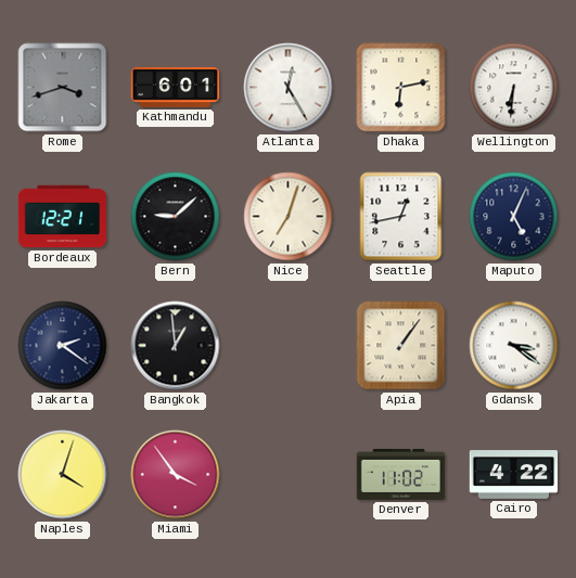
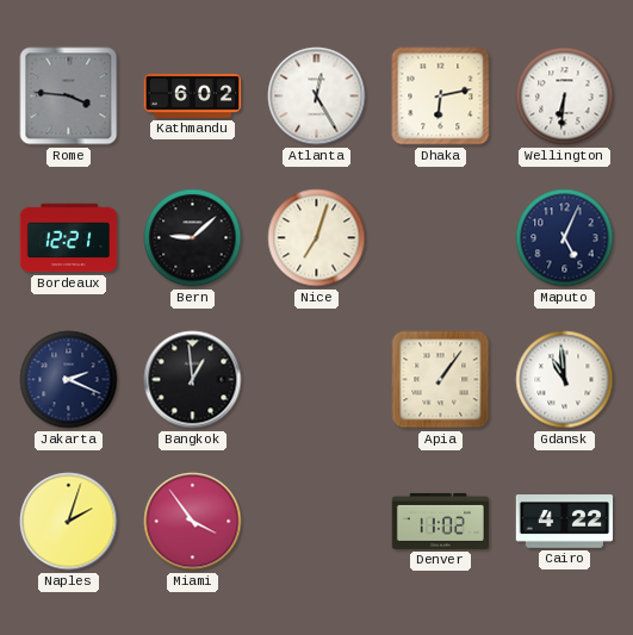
Rome: 3:42 -> 3:46
Kathmandu: 6:01 -> 6:02
Seattle: 12:43 -> none
Jakarta: 2:21 -> 2:19
Gdansk: 3:21 -> 10:59
Naples: 4:03 -> 2:03
